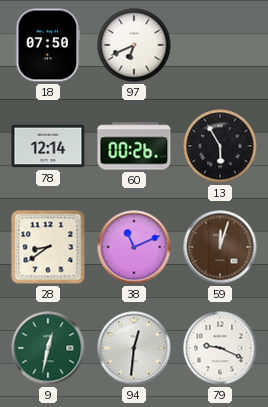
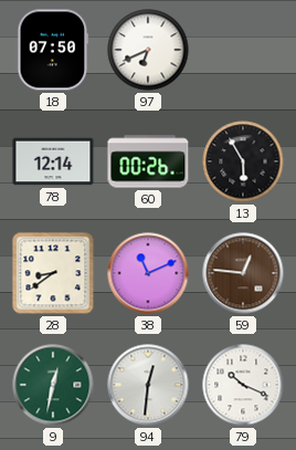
59: 12:03 -> 12:46
79: 9:19 -> 10:19
